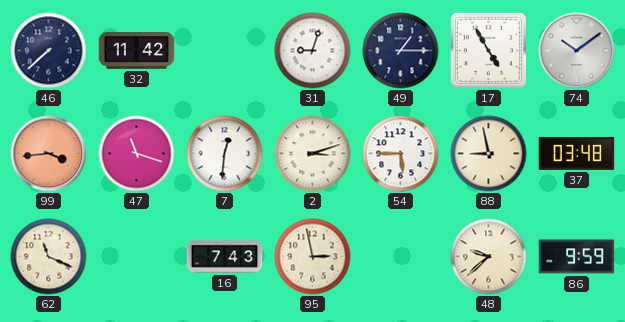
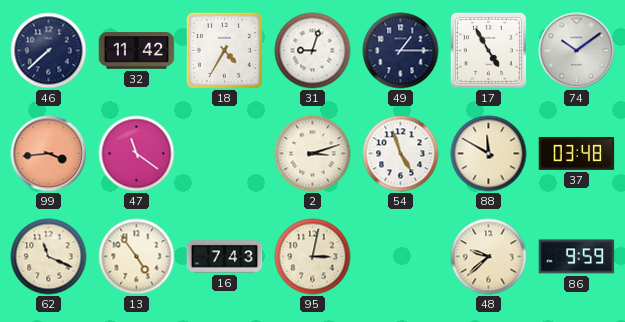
18: none -> 4:35
47: 11:18 -> 11:21
7: 12:31 -> none
54: 5:45 -> 4:57
88: 8:58 -> 11:50
13: none -> 4:54
95: 2:58 -> 3:02
